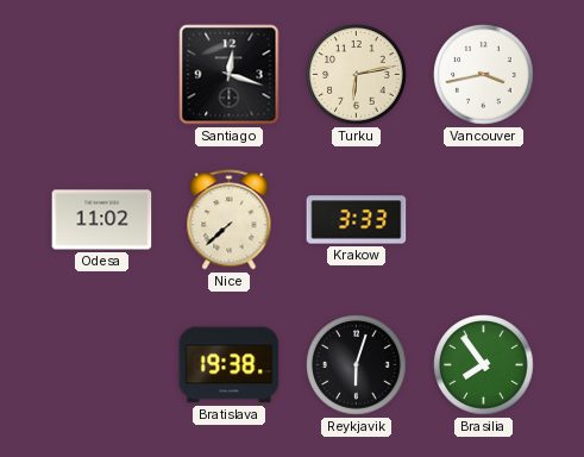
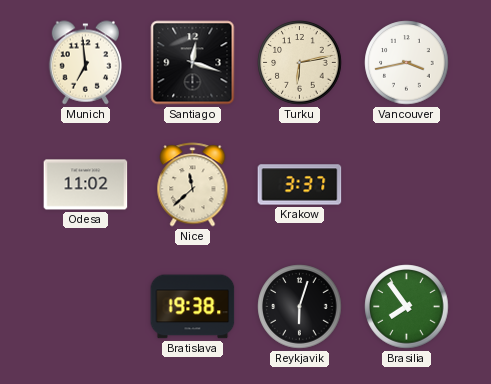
Munich: none -> 6:59
Nice: 7:38 -> 11:38
Krakow: 3:33 -> 3:37
